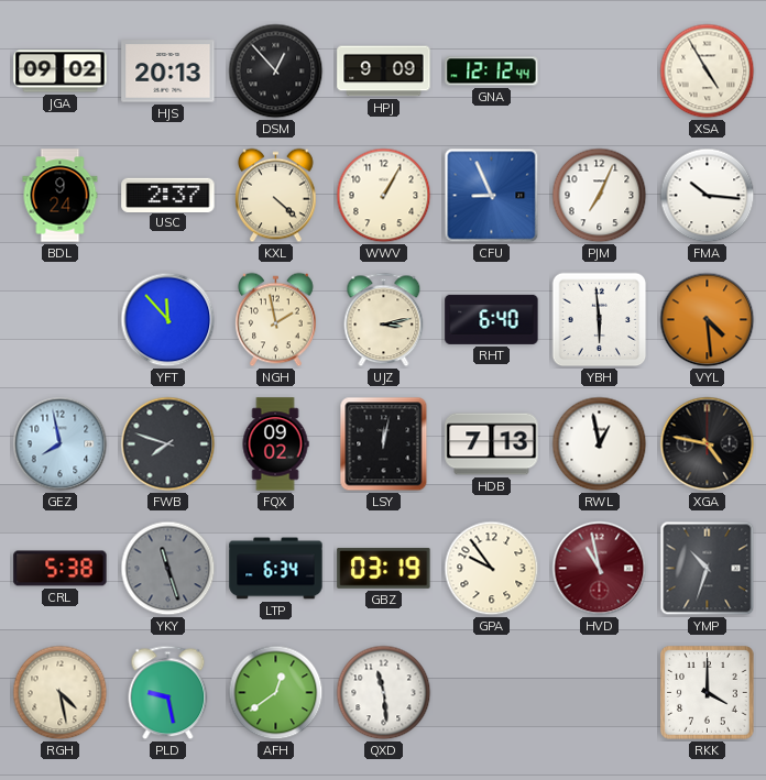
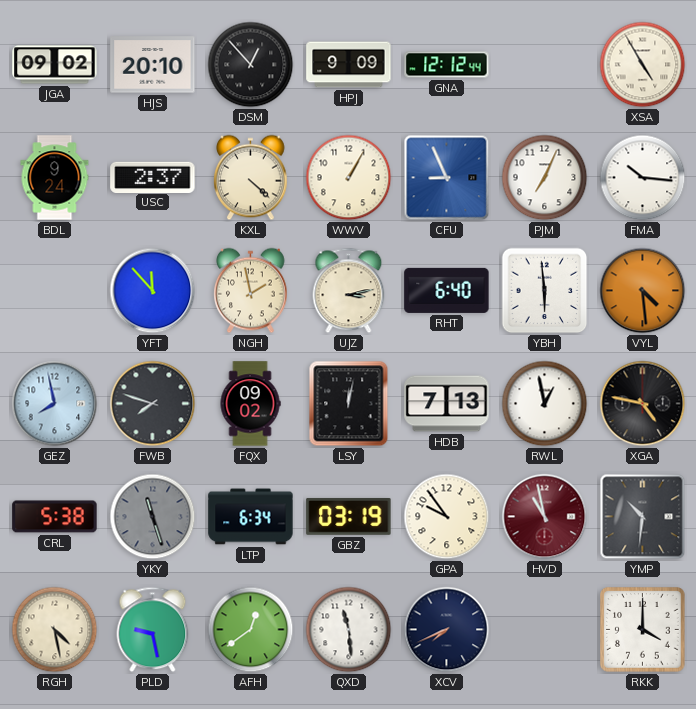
HJS: 20:13 -> 20:10
YMP: 10:33 -> 10:31
XCV: none -> 7:41
